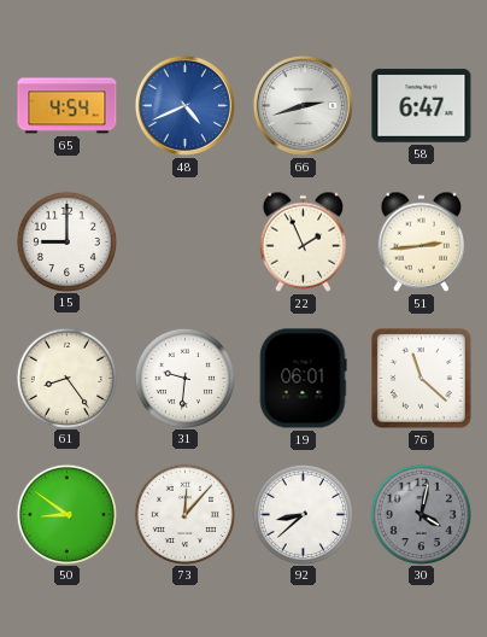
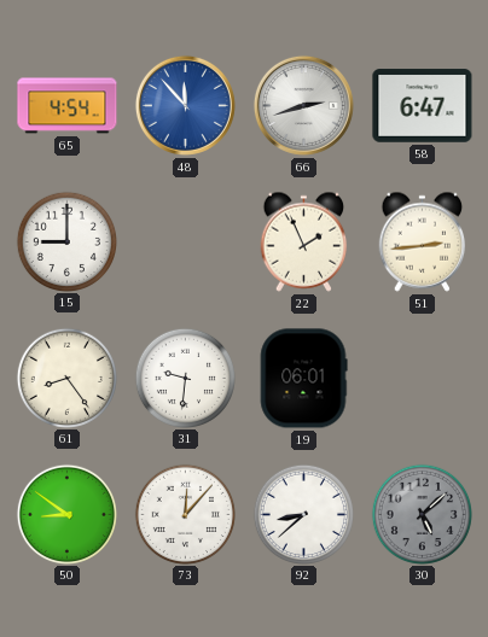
48: 4:41 -> 11:53
76: 11:22 -> none
30: 4:02 -> 5:08
